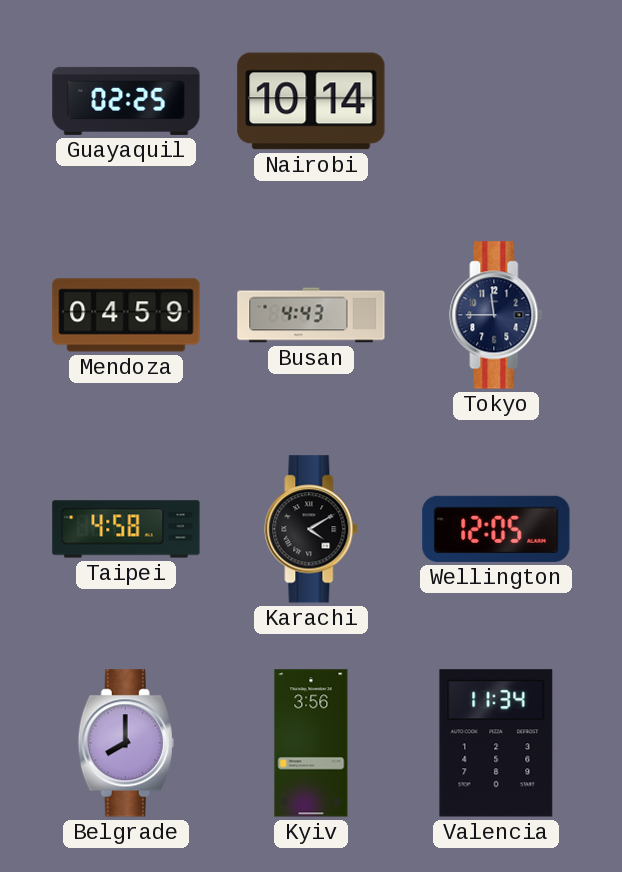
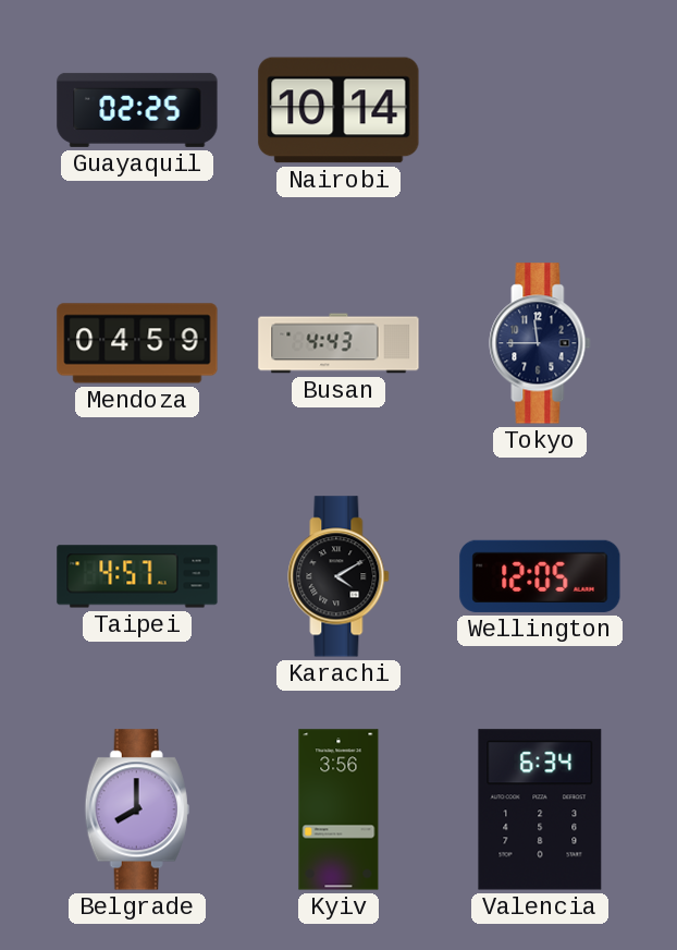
Taipei: 4:58 -> 4:57
Valencia: 11:34 -> 6:34
